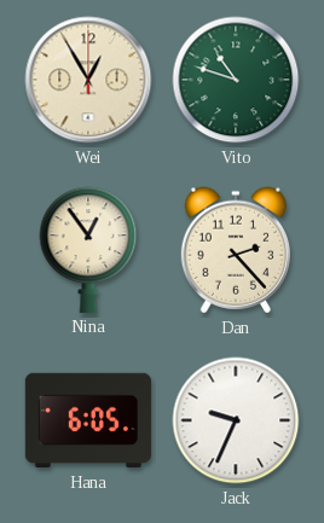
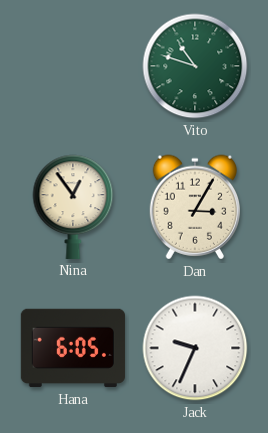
Wei: 12:55 -> none
Dan: 2:23 -> 3:05
